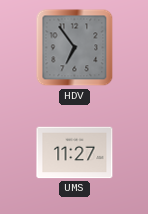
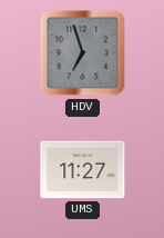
HDV: 6:54 -> 6:57
